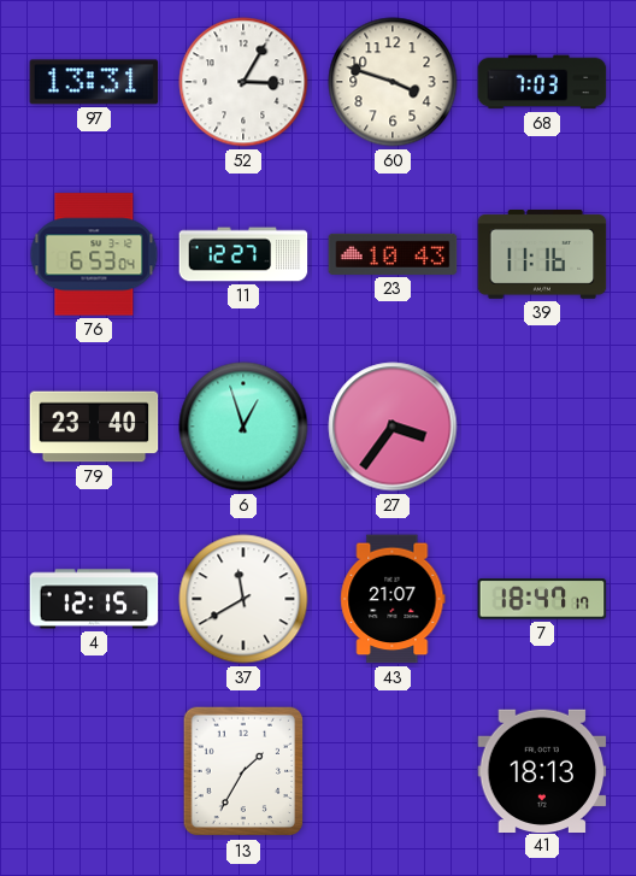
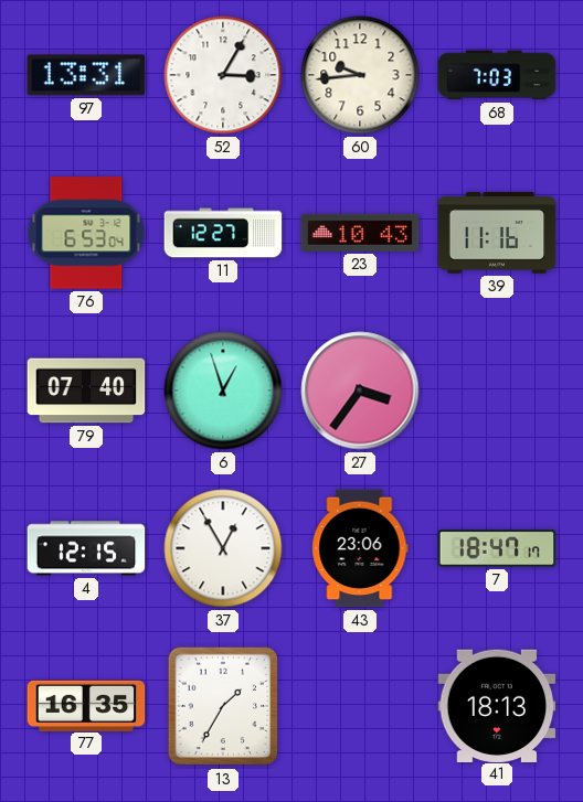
60: 3:48 -> 9:44
79: 23:40 -> 07:40
37: 11:40 -> 12:55
43: 21:07 -> 23:06
77: none -> 16:35
